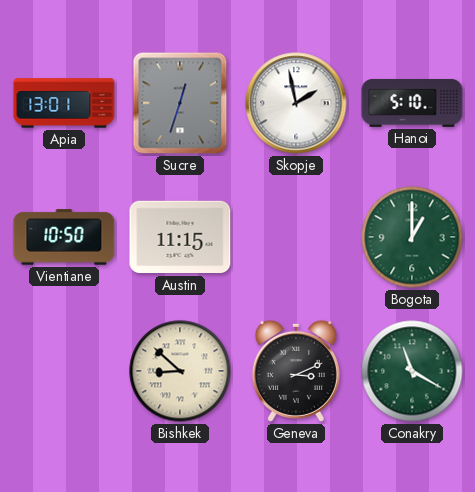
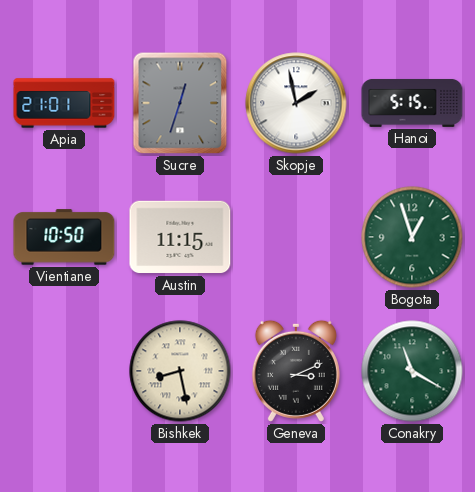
Apia: 13:01 -> 21:01
Hanoi: 5:10 -> 5:15
Bogota: 1:00 -> 12:57
Bishkek: 8:52 -> 8:28
